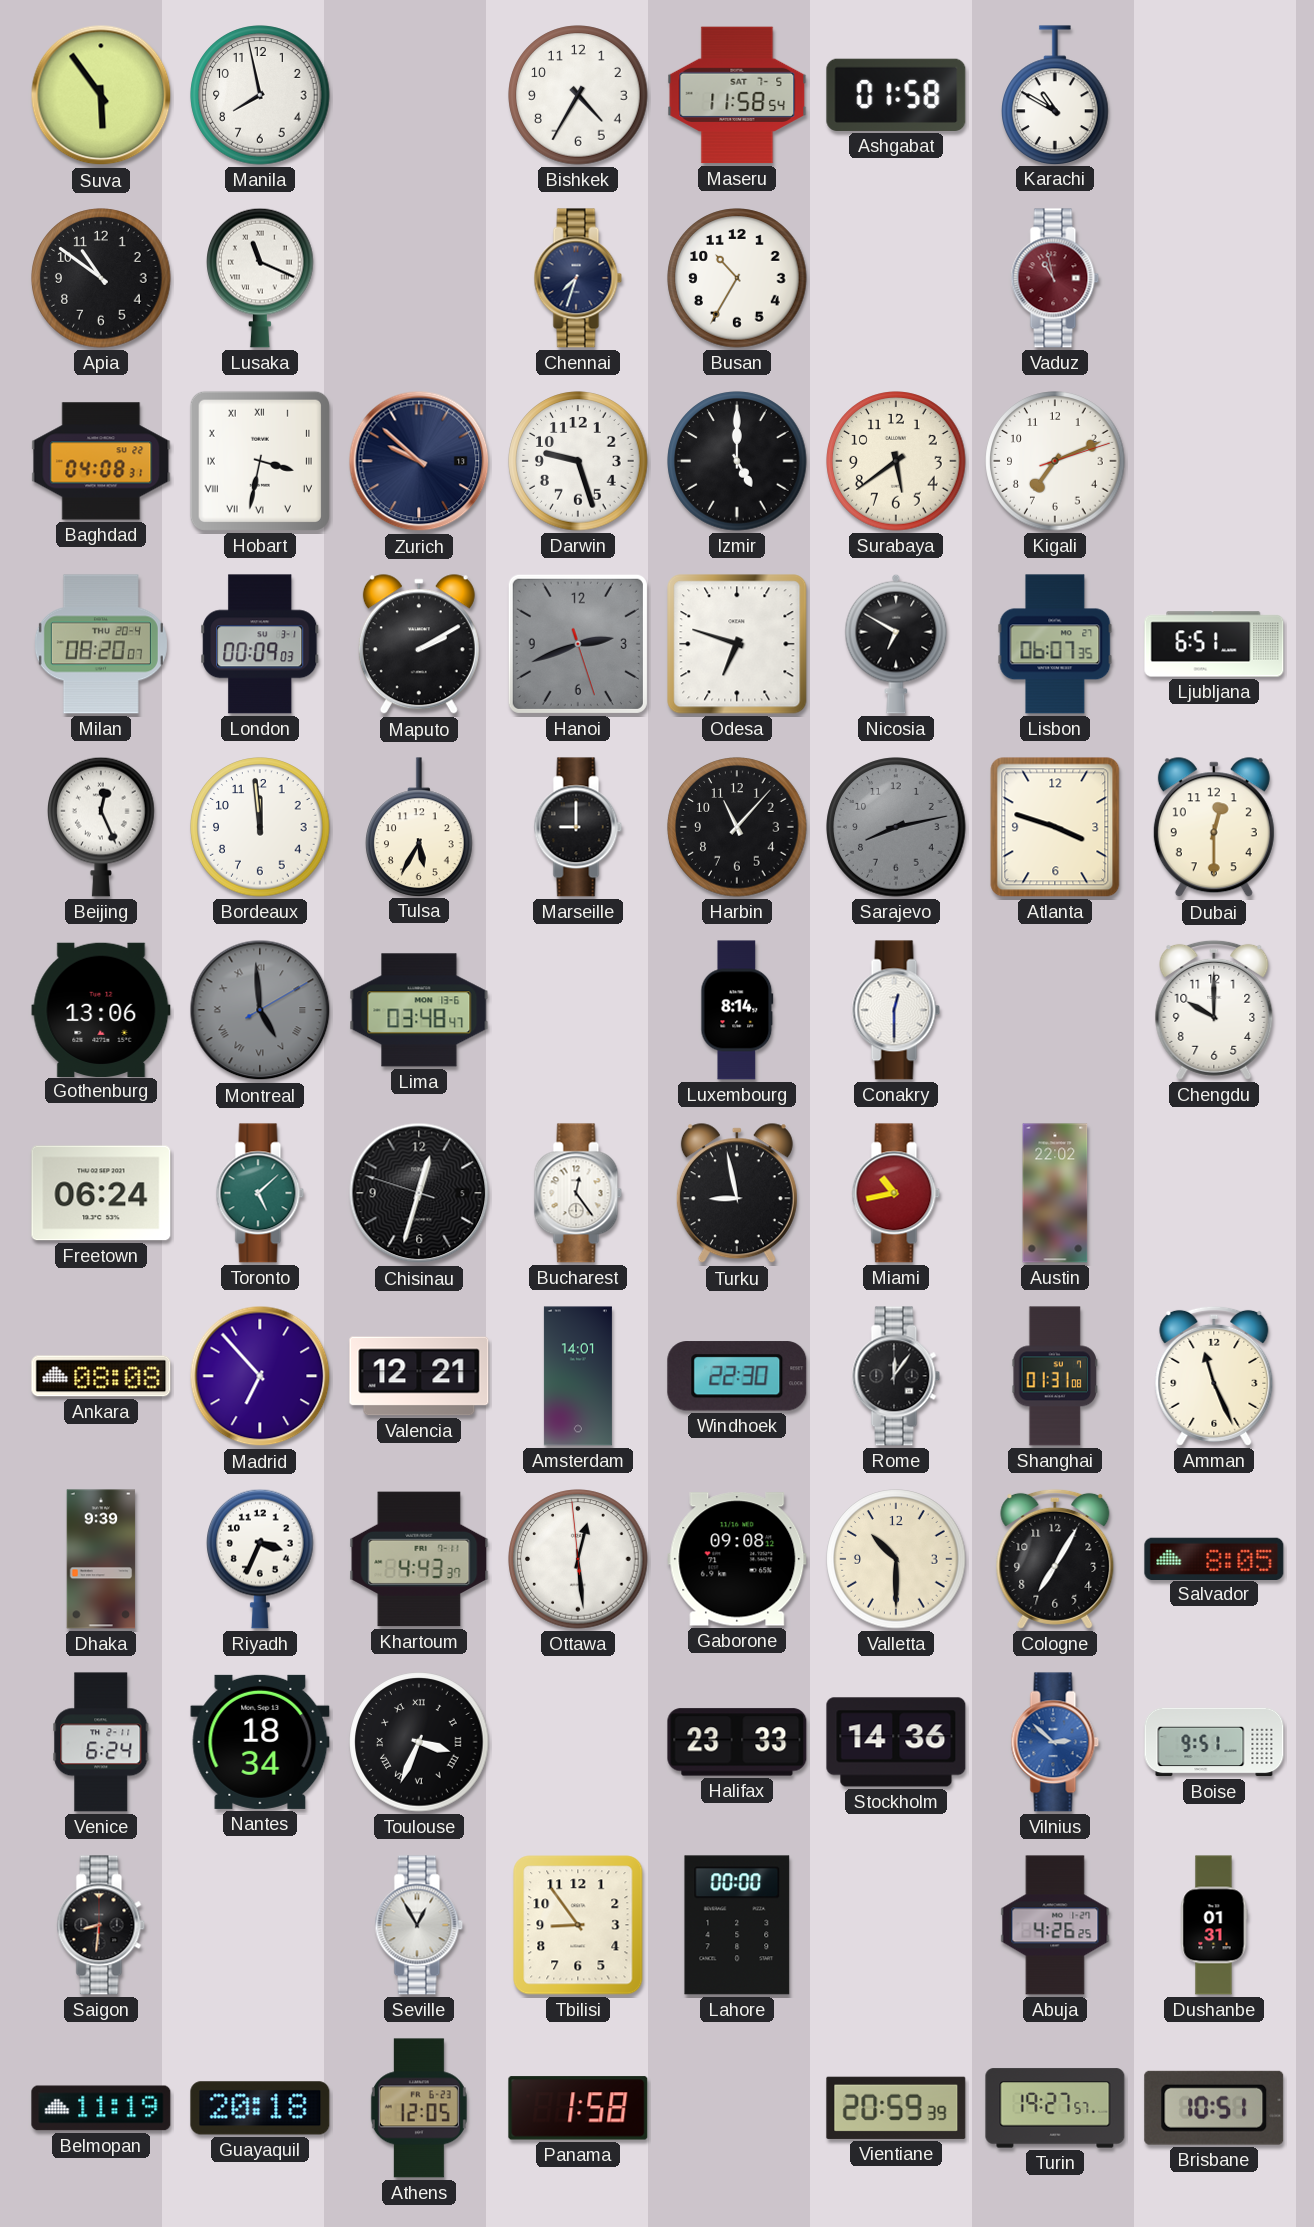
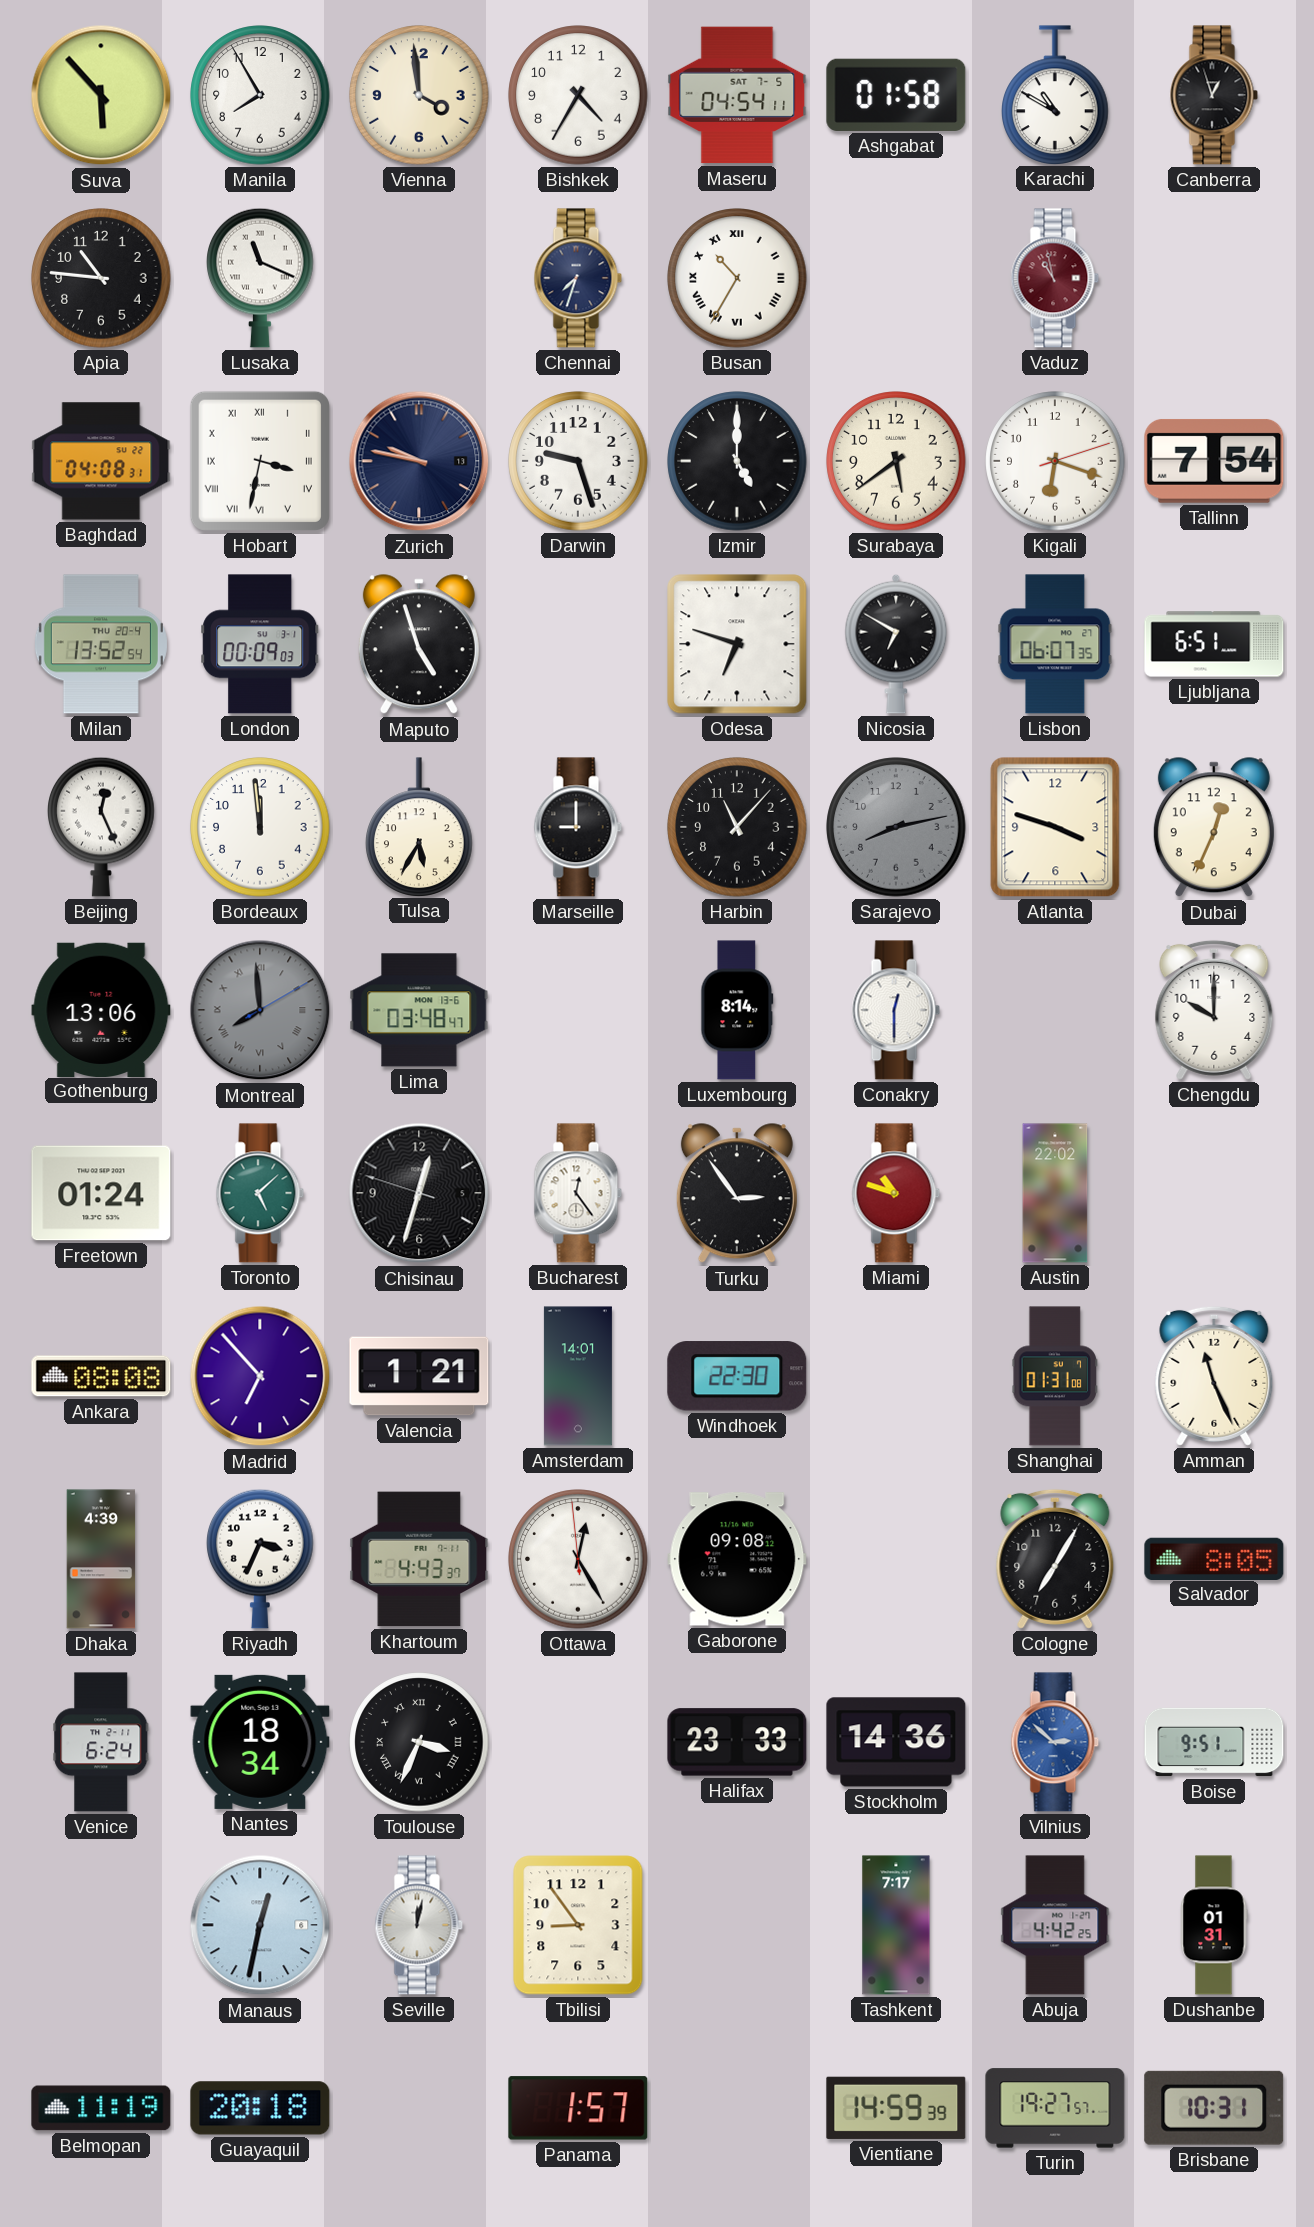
Suva: 5:54 -> 5:53
Manila: 7:58 -> 7:55
Vienna: none -> 3:59
Maseru: 11:58 -> 04:54
Canberra: none -> 12:57
Apia: 10:51 -> 10:46
Busan numerals: Arabic -> Roman
Zurich: 9:52 -> 9:47
Kigali: 7:11 -> 6:18
Tallinn: none -> 7:54
Milan: 08:20 -> 13:52
Maputo: 2:10 -> 4:57
Hanoi: 2:41 -> none
Dubai: 12:30 -> 12:34
Montreal: 4:59 -> 7:59
Freetown: 06:24 -> 01:24
Turku: 8:58 -> 2:54
Miami: 10:43 -> 10:48
Valencia: 12:21 -> 1:21
Rome: 12:06 -> none
Dhaka: 9:39 -> 4:39
Ottawa: 12:28 -> 12:24
Valletta: 10:30 -> none
Saigon: 8:31 -> none
Manaus: none -> 12:32
Seville: 12:55 -> 12:02
Lahore: 00:00 -> none
Tashkent: none -> 7:17
Abuja: 4:26 -> 4:42
Athens: 12:05 -> none
Panama: 1:58 -> 1:57
Vientiane: 20:59 -> 14:59
Brisbane: 10:51 -> 10:31
